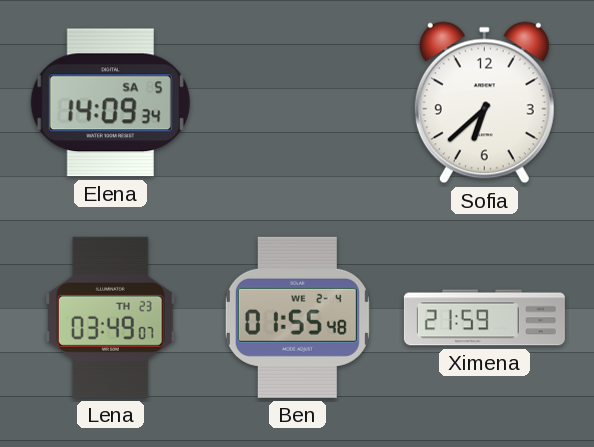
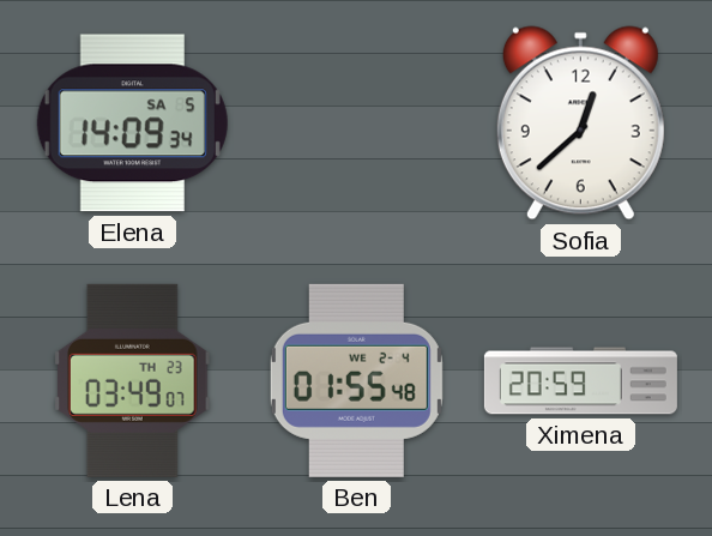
Sofia: 6:38 -> 12:38
Ximena: 21:59 -> 20:59
